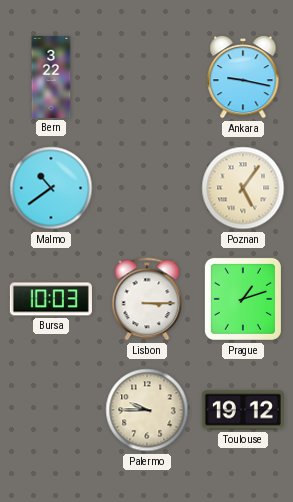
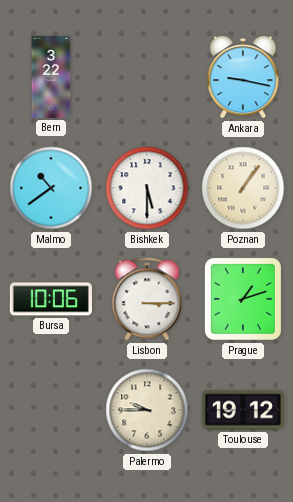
Bishkek: none -> 5:30
Poznan: 5:06 -> 1:06
Bursa: 10:03 -> 10:06
